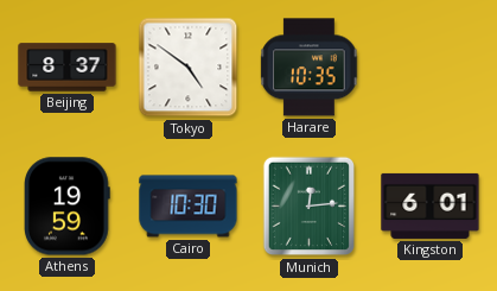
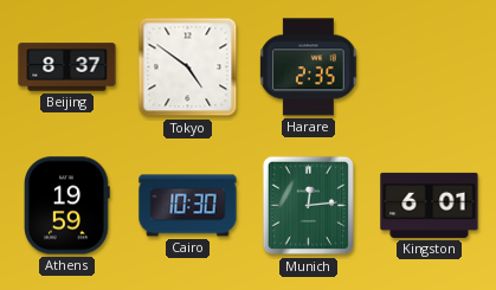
Harare: 10:35 -> 2:35
